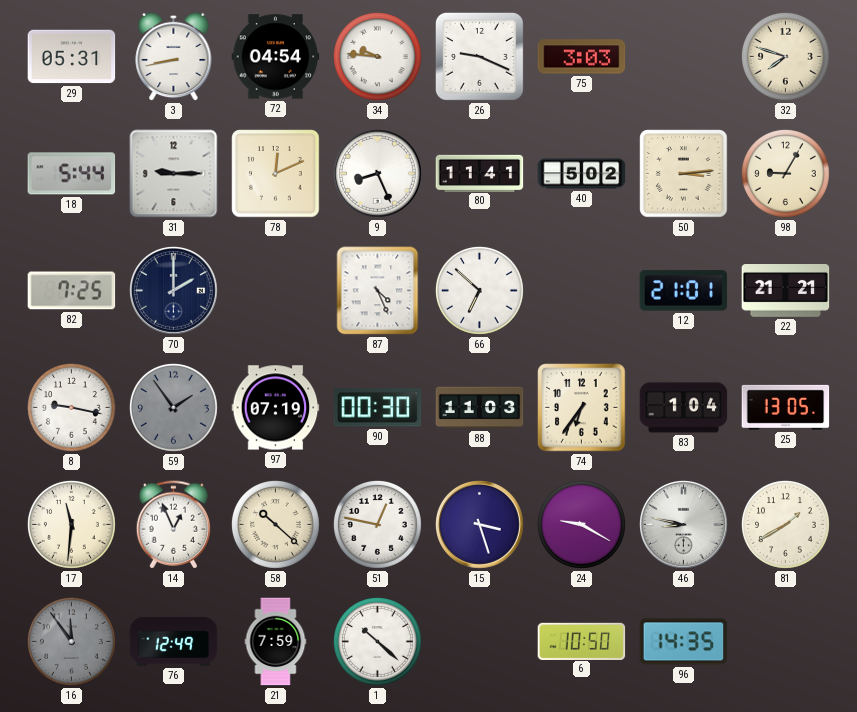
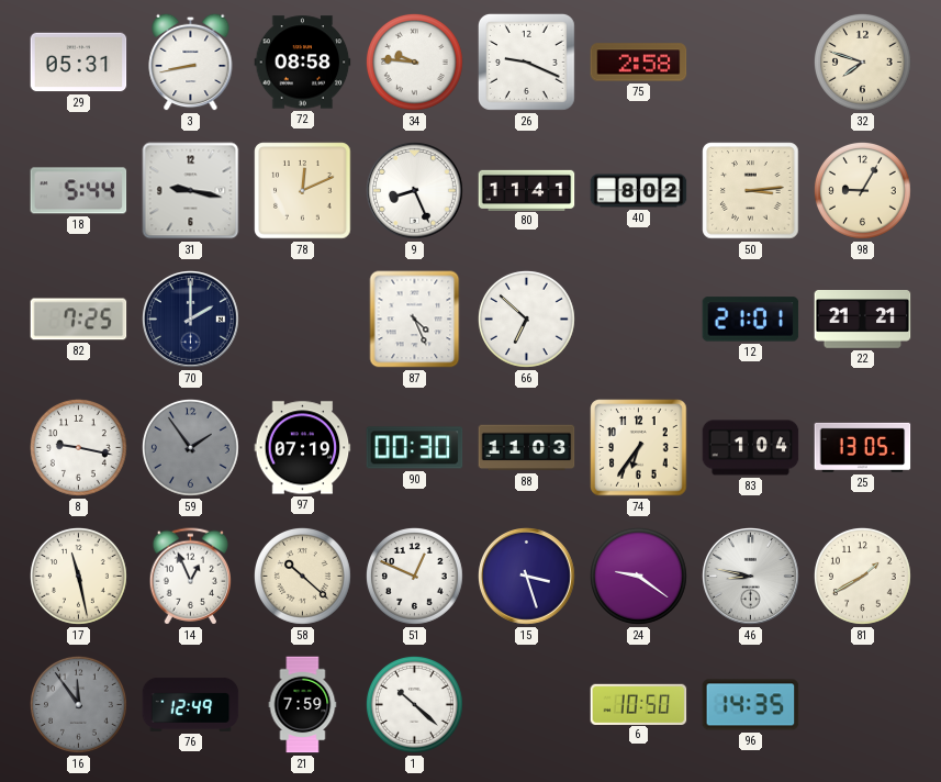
72: 04:54 -> 08:58
75: 3:03 -> 2:58
31: 9:15 -> 9:17
40: 5:02 -> 8:02
17: 11:31 -> 11:28
51: 12:47 -> 12:49
24: 9:20 -> 9:21
